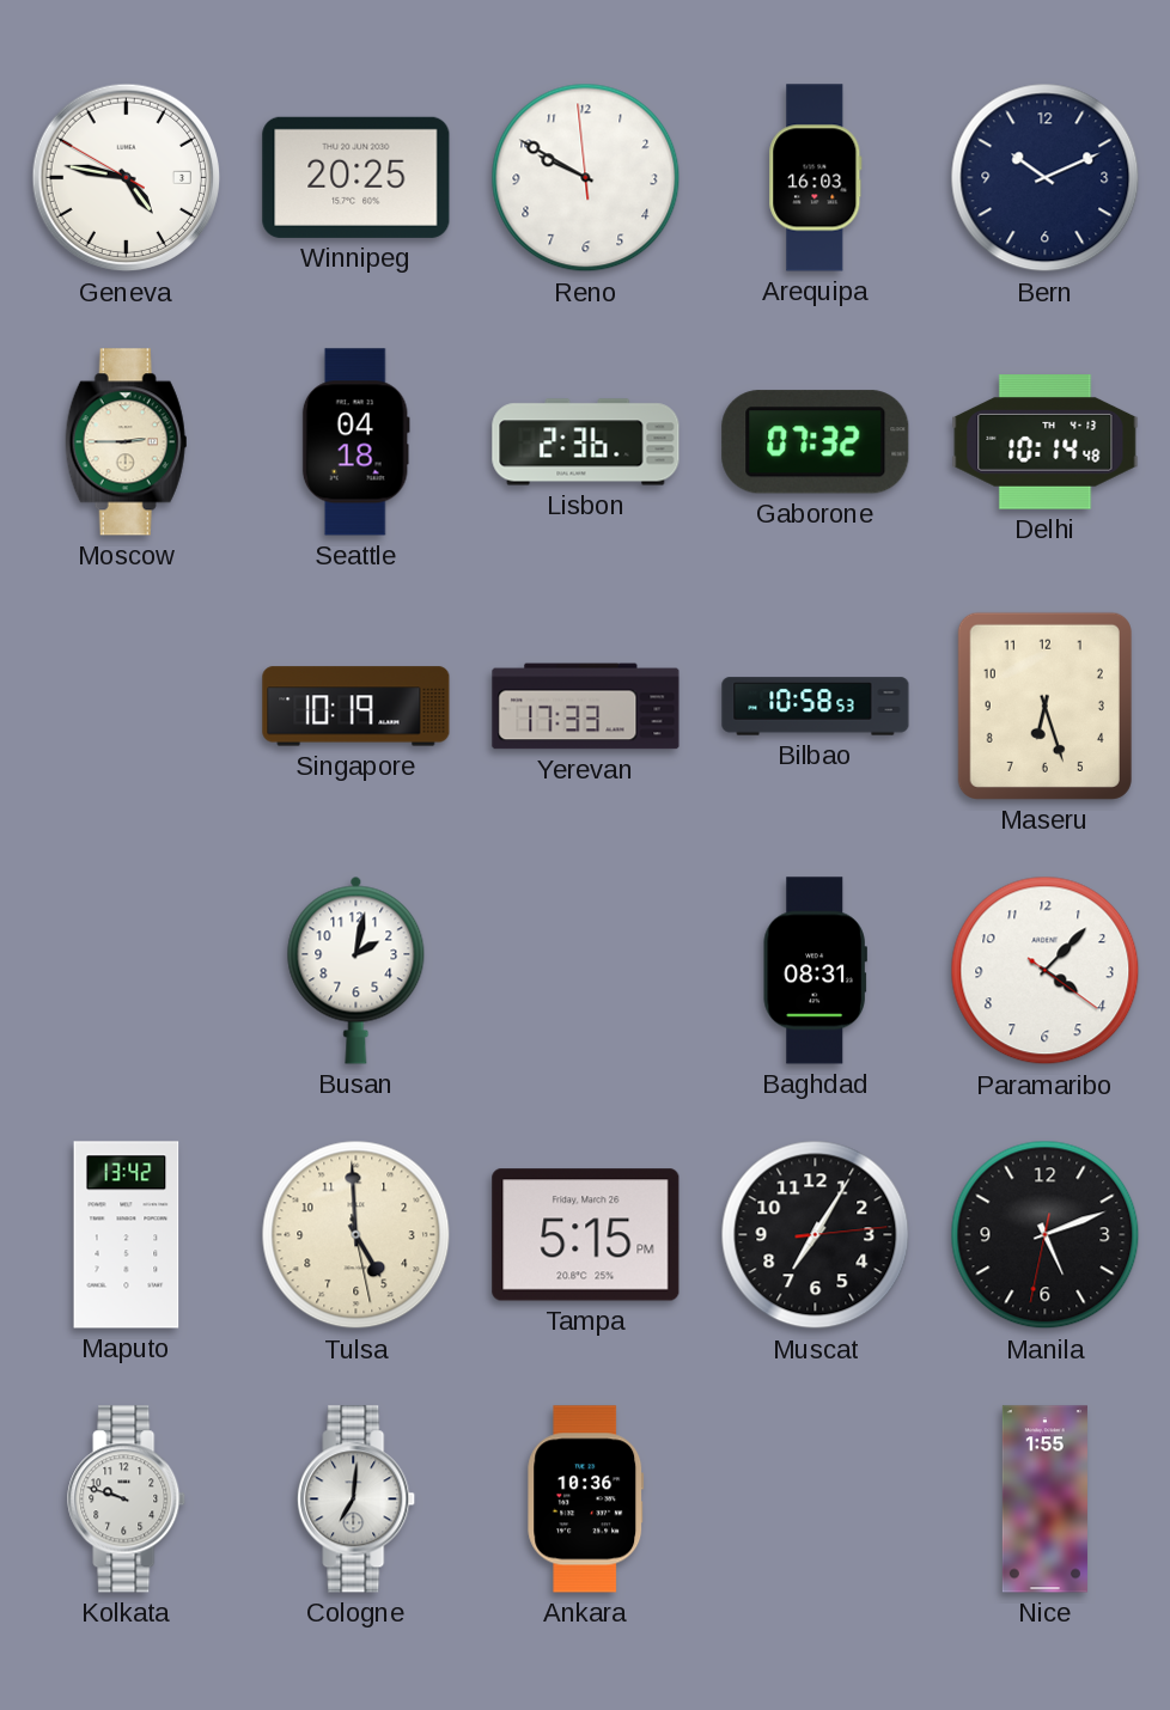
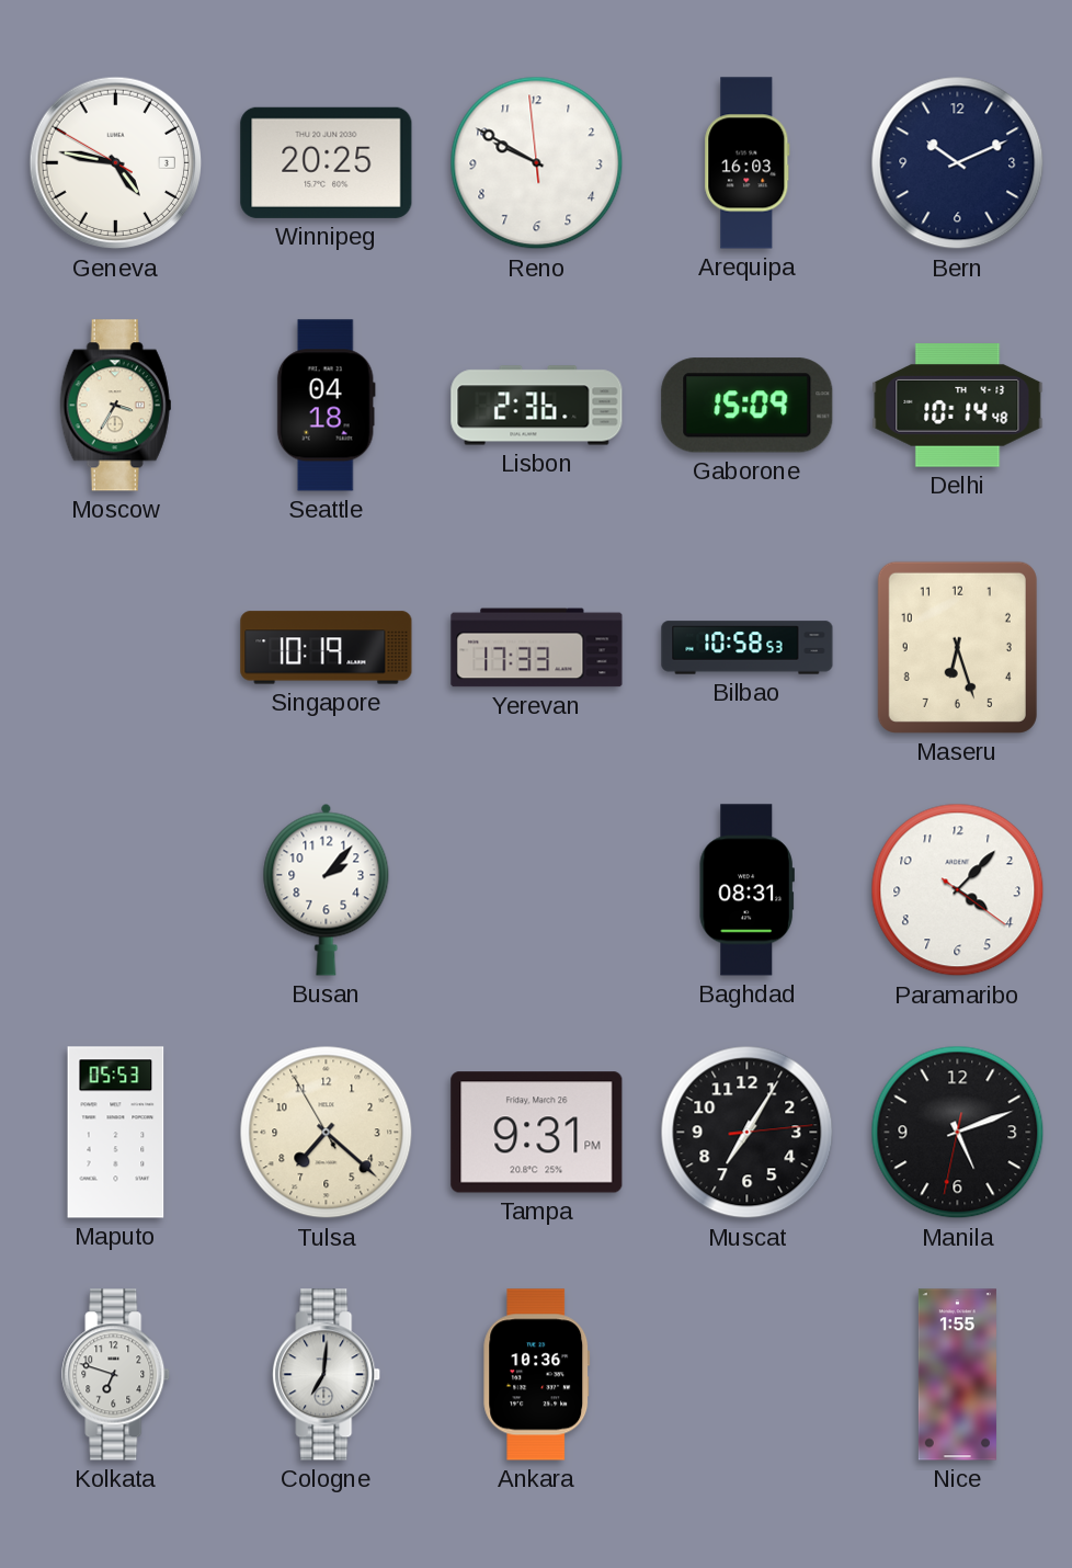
Moscow: 2:45 -> 3:35
Gaborone: 07:32 -> 15:09
Busan: 2:02 -> 2:07
Maputo: 13:42 -> 05:53
Tulsa: 4:59 -> 7:21
Tampa: 5:15 -> 9:31
Kolkata: 9:48 -> 6:48
